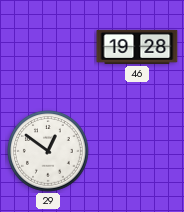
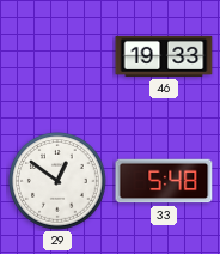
46: 19:28 -> 19:33
33: none -> 5:48
